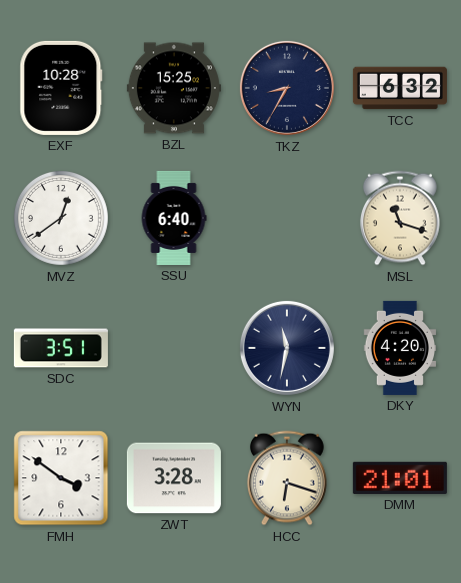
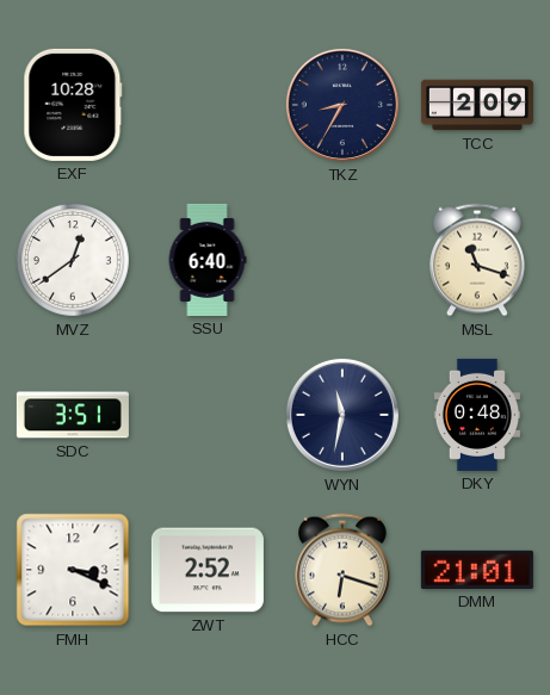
BZL: 15:25 -> none
TCC: 6:32 -> 2:09
DKY: 4:20 -> 0:48
FMH: 3:51 -> 3:19
ZWT: 3:28 -> 2:52
